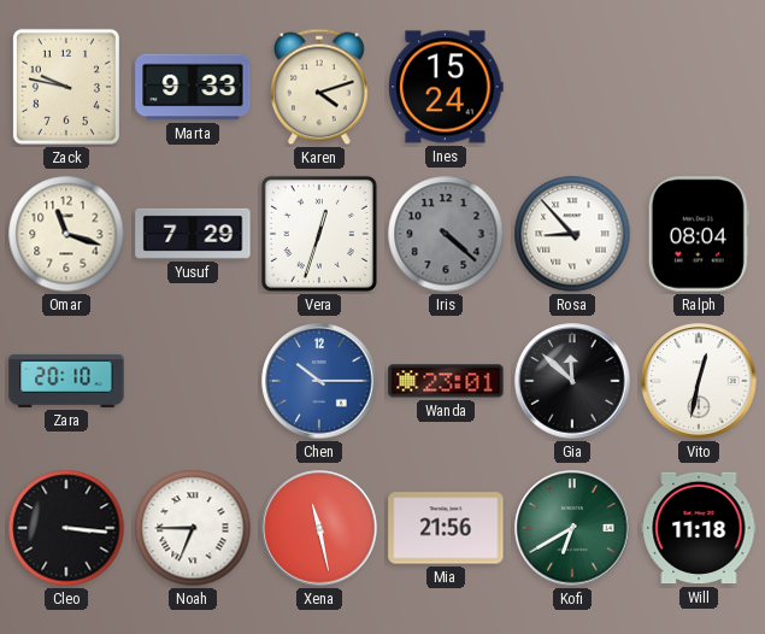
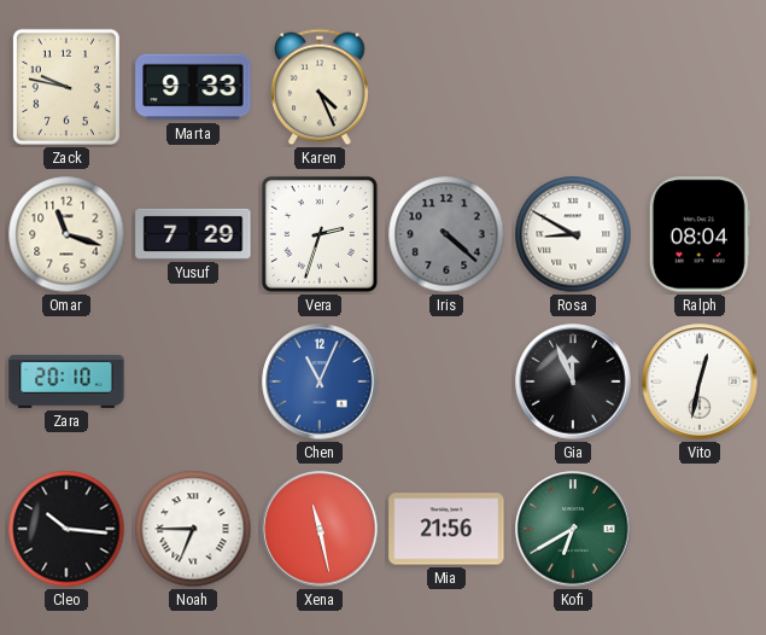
Karen: 4:12 -> 4:26
Ines: 15:24 -> none
Vera: 12:33 -> 2:33
Rosa: 8:53 -> 8:50
Chen: 10:15 -> 11:04
Wanda: 23:01 -> none
Gia: 11:52 -> 11:56
Cleo: 3:16 -> 10:16
Will: 11:18 -> none
